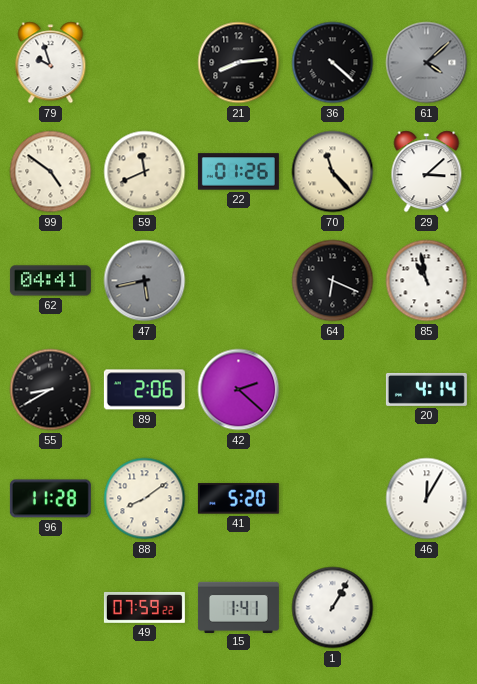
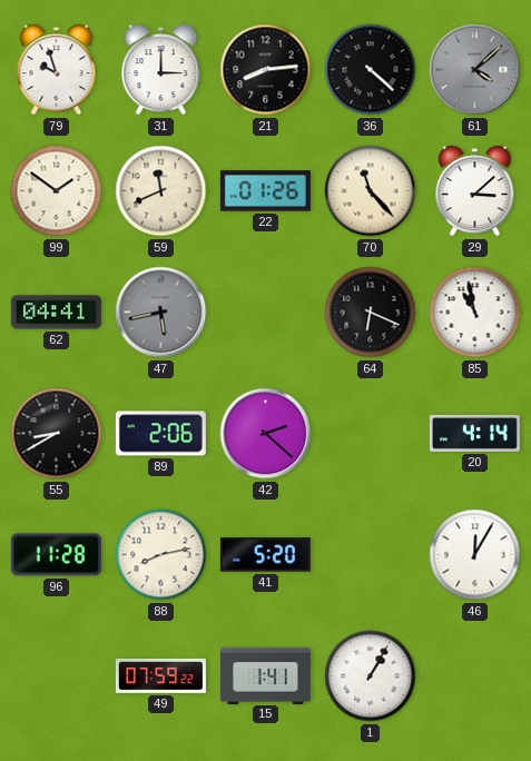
31: none -> 3:00
99: 4:51 -> 1:51
88: 8:09 -> 8:13
